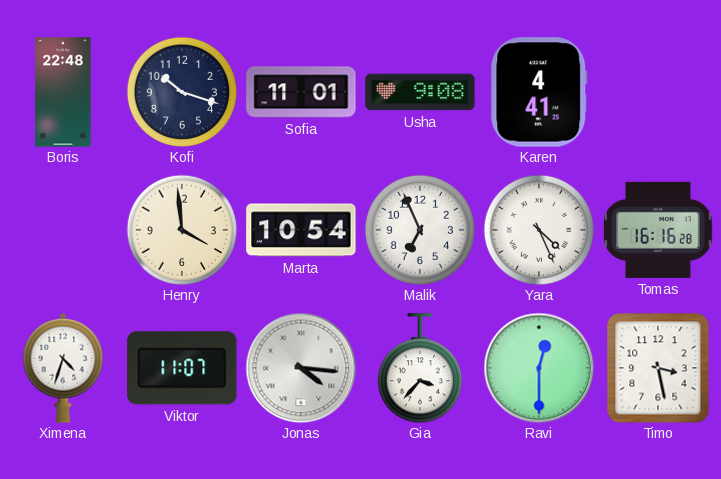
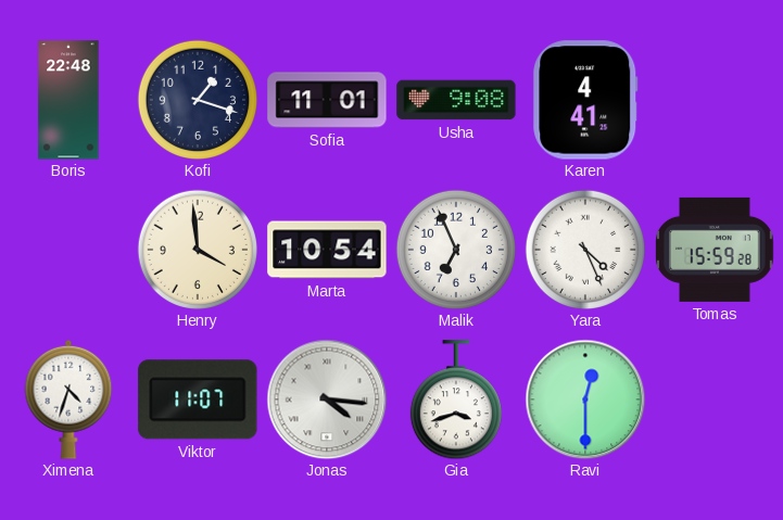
Kofi: 10:18 -> 1:18
Tomas: 16:16 -> 15:59
Gia: 3:37 -> 3:42
Timo: 3:28 -> none
